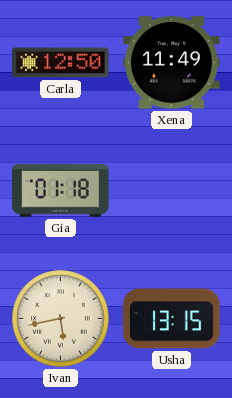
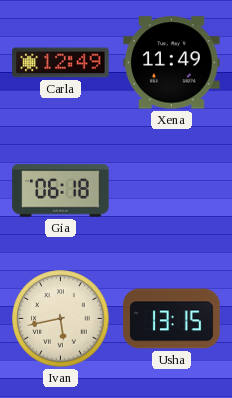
Carla: 12:50 -> 12:49
Gia: 01:18 -> 06:18
